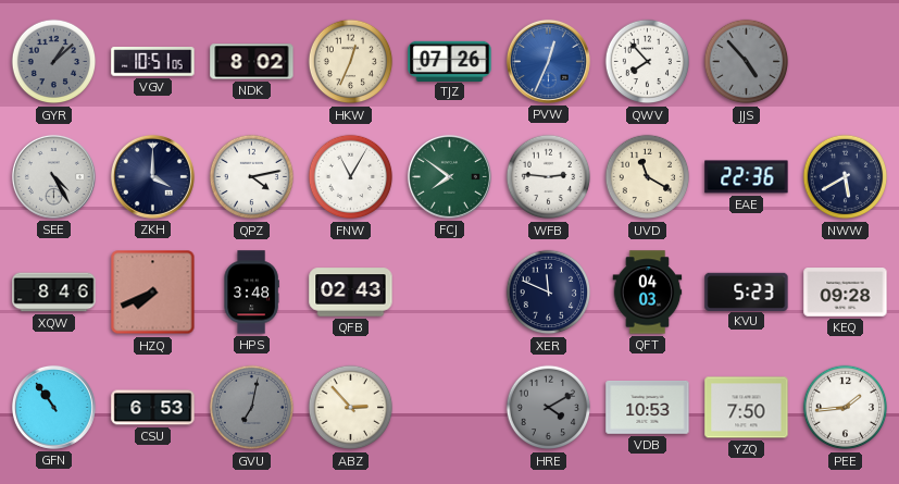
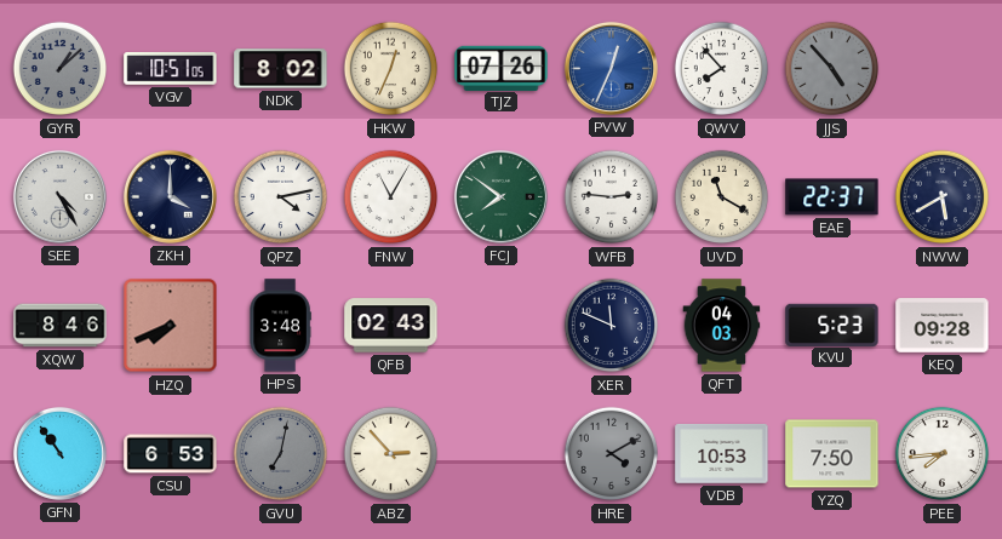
EAE: 22:36 -> 22:37
PEE: 1:44 -> 7:44
